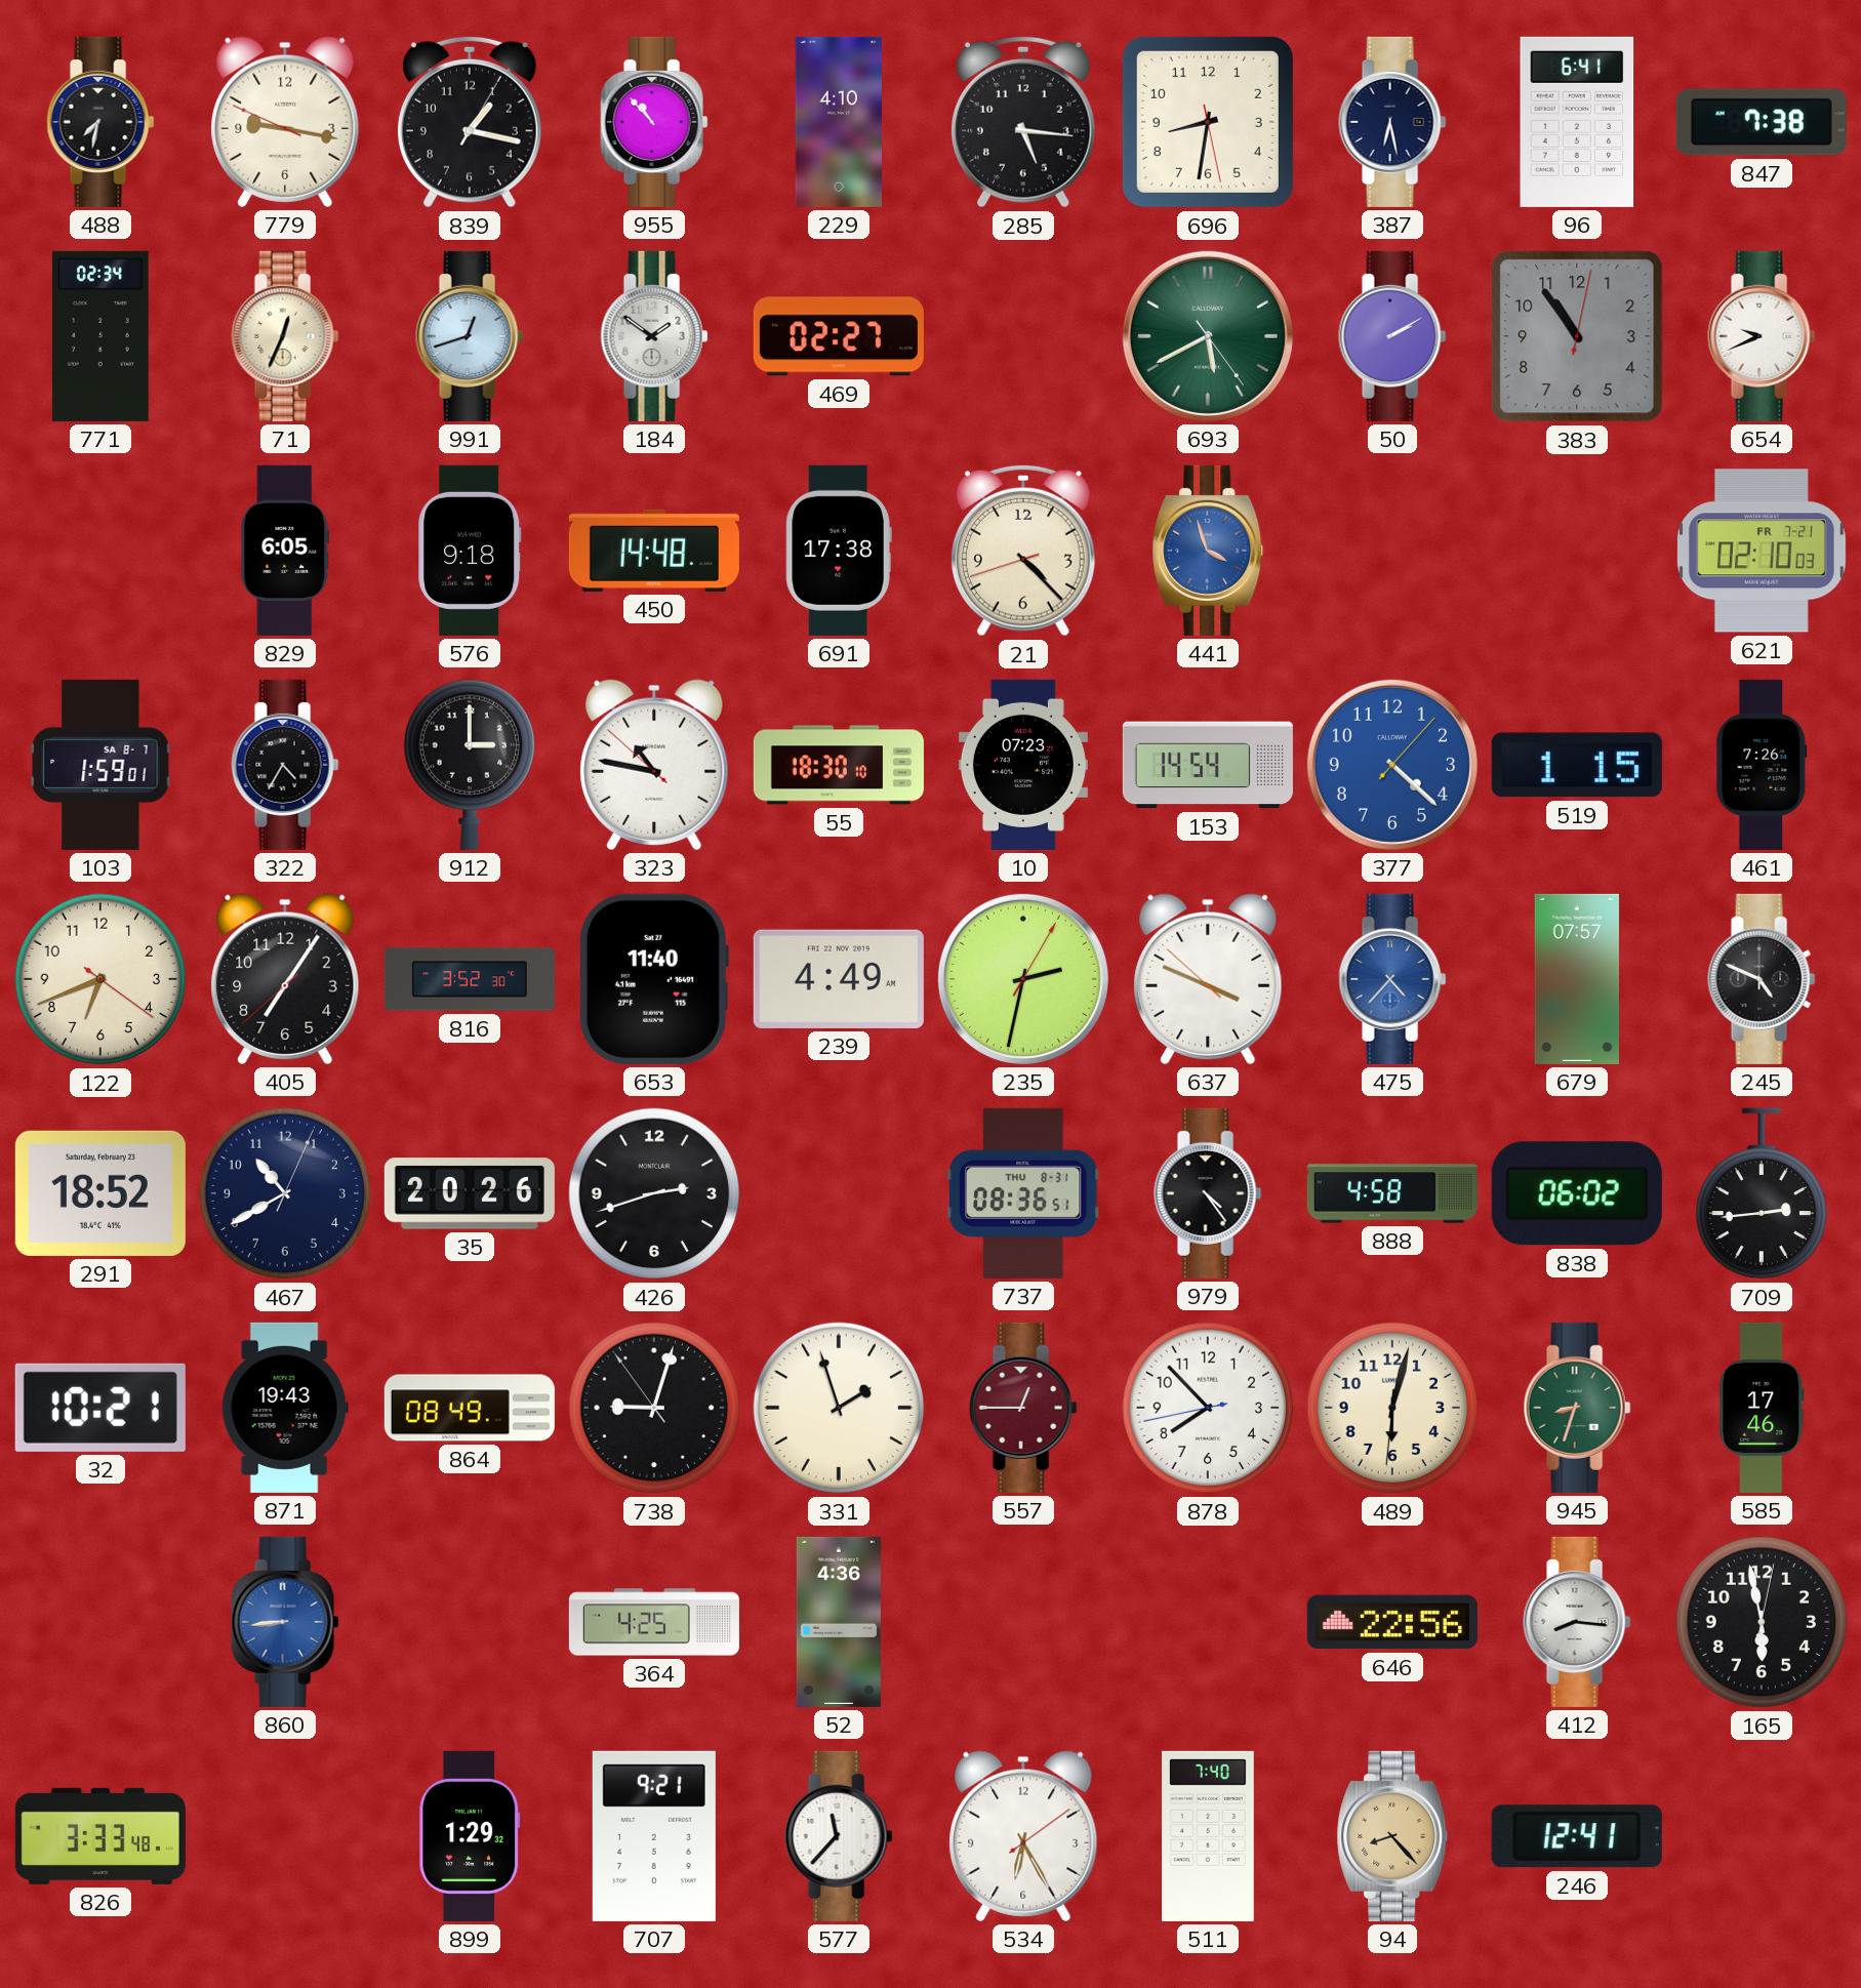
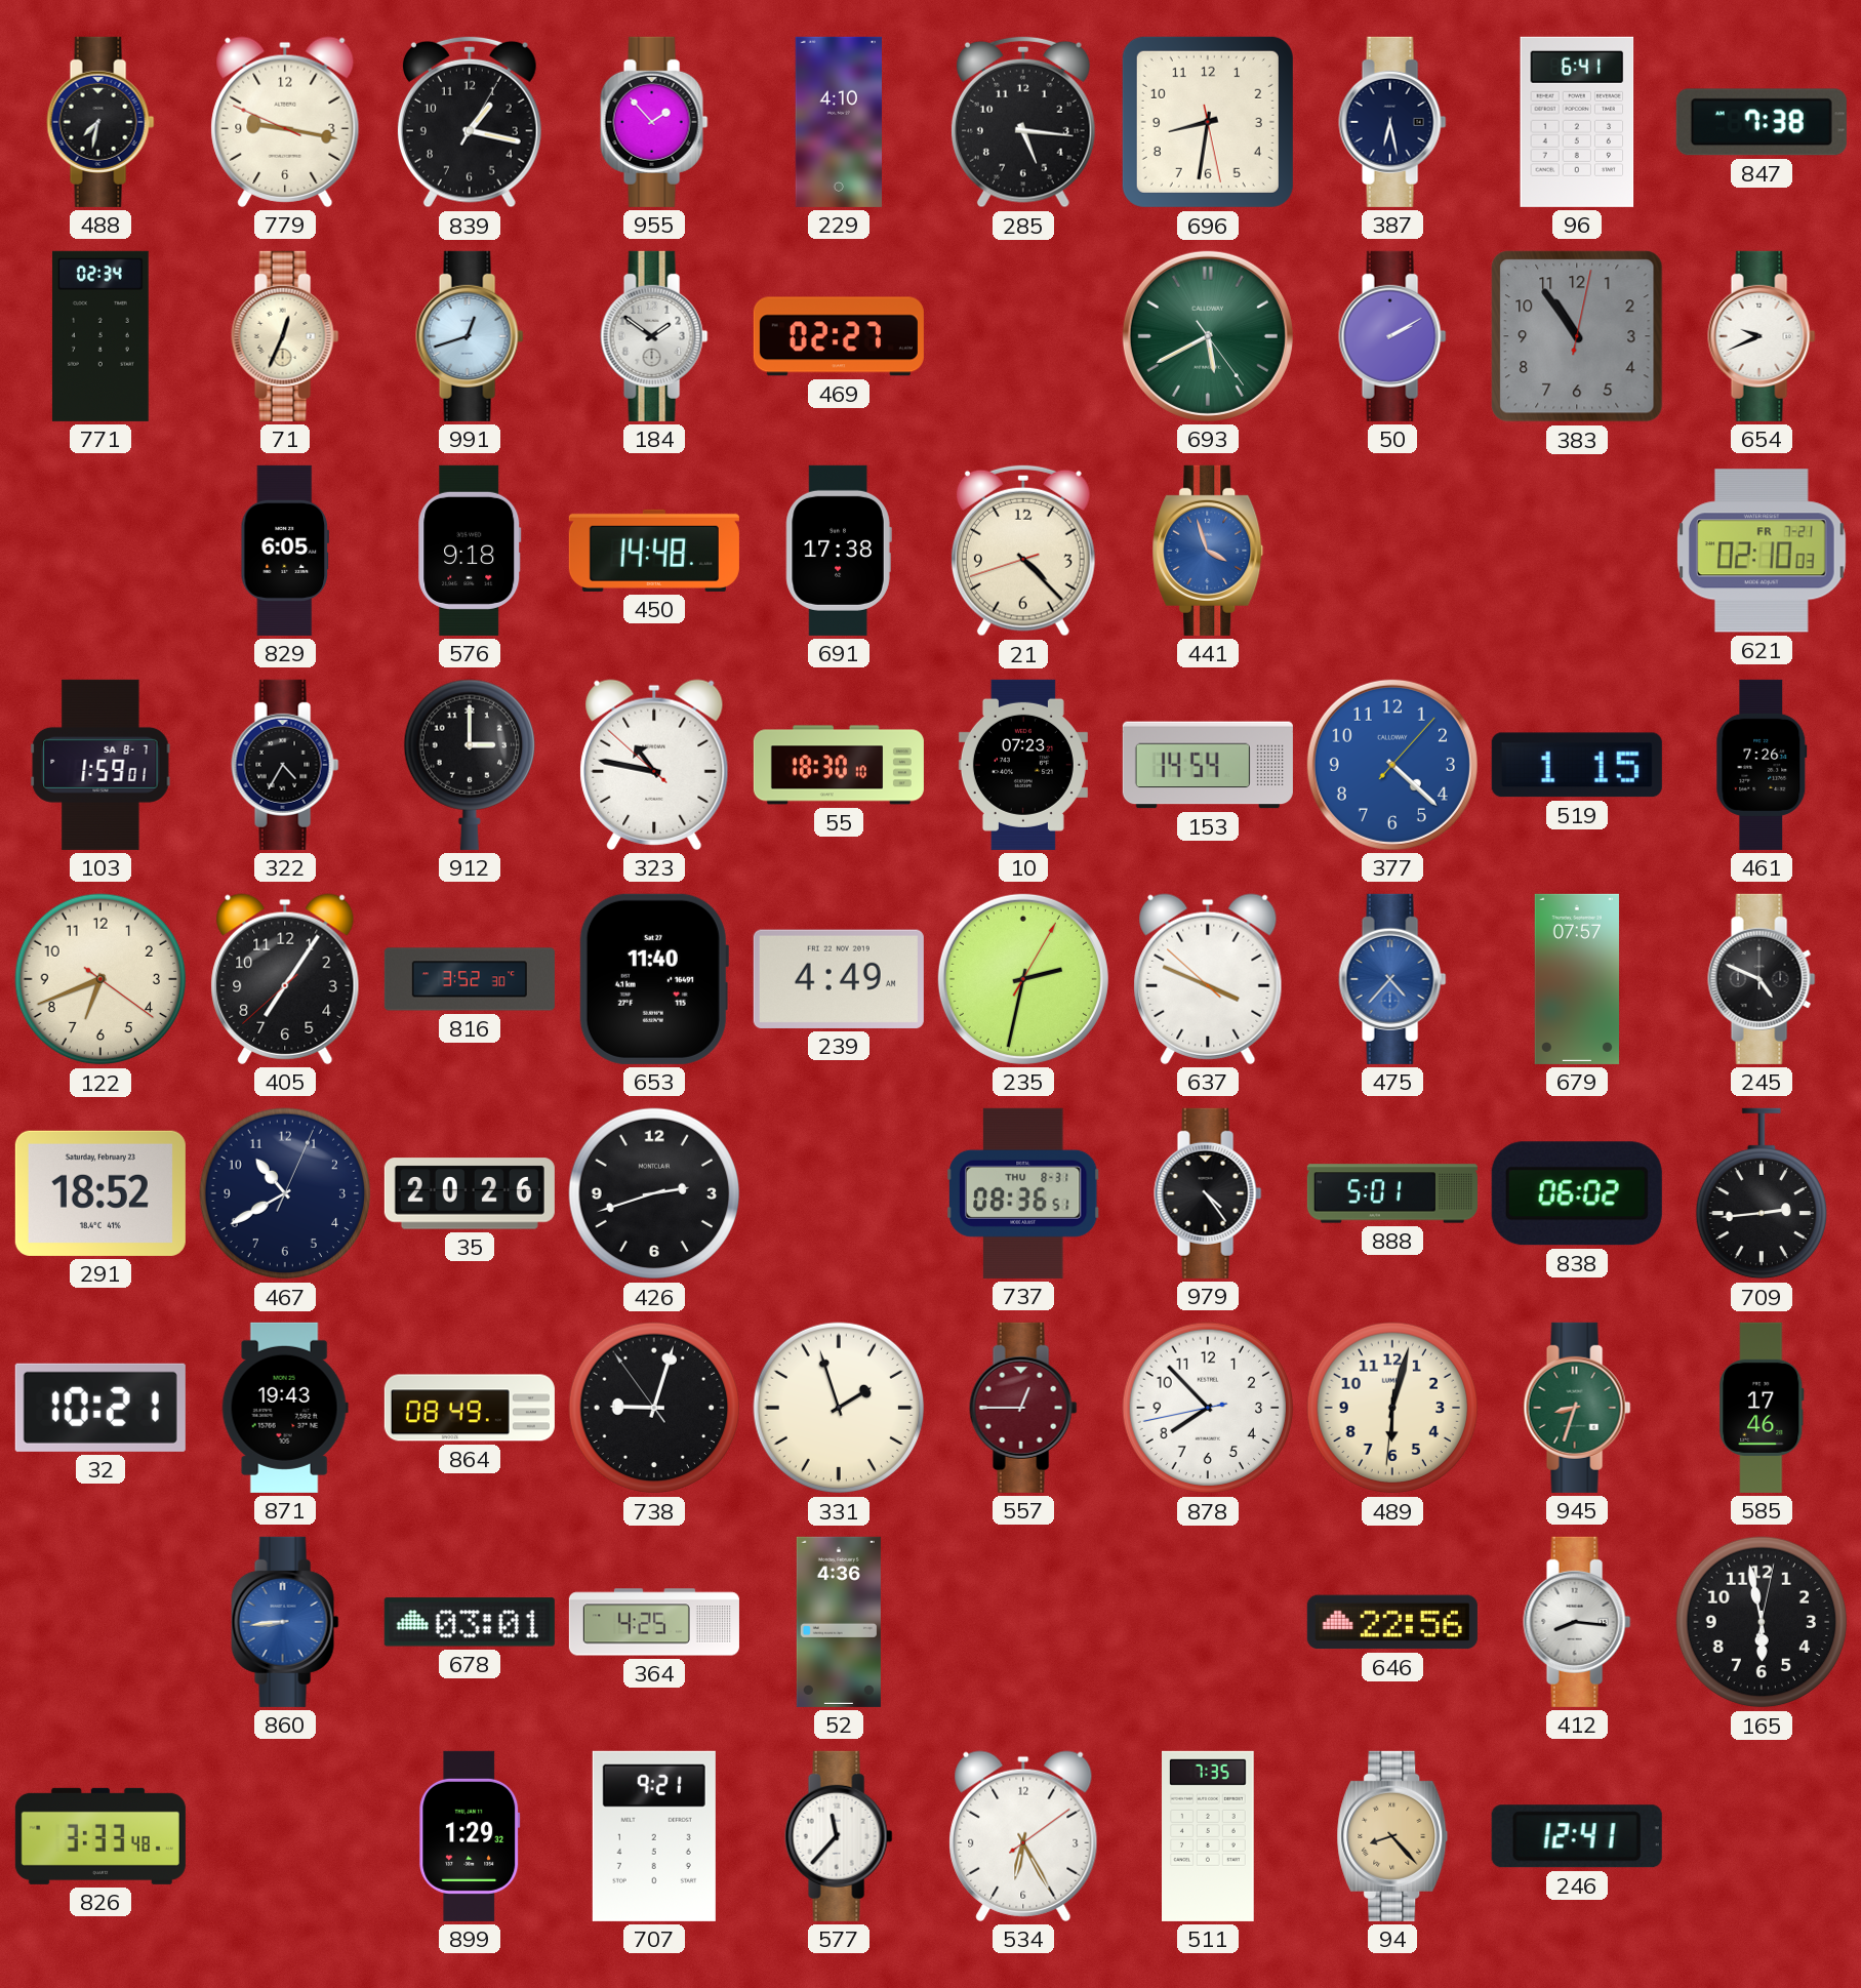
955: 10:53 -> 1:53
888: 4:58 -> 5:01
678: none -> 03:01
511: 7:40 -> 7:35
